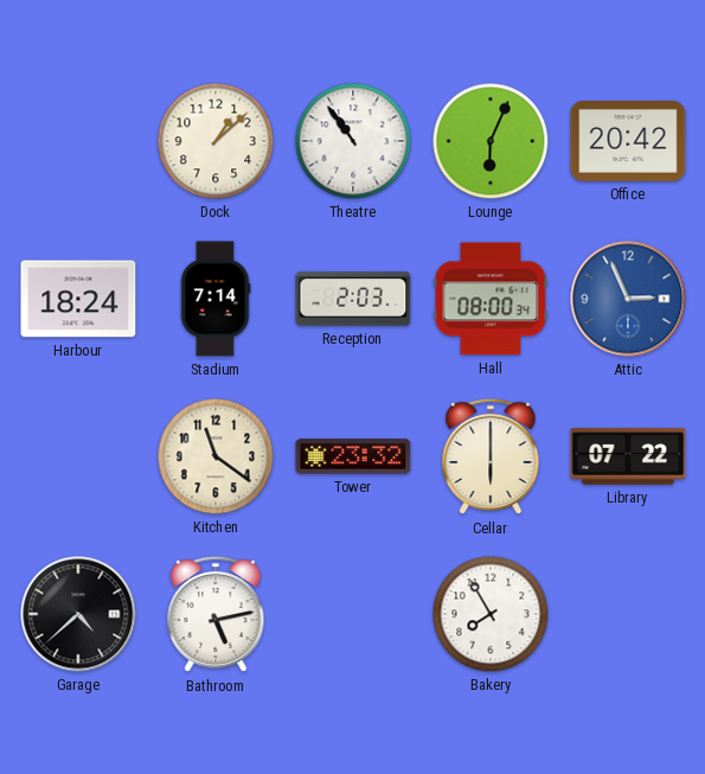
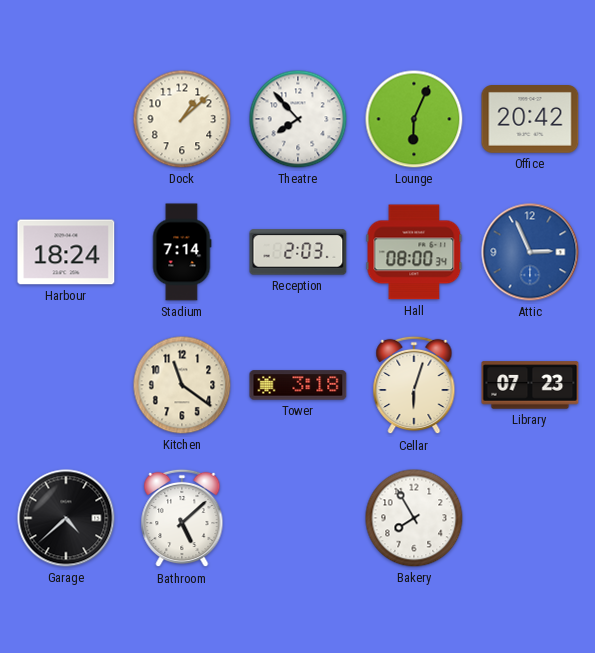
Theatre: 10:54 -> 7:53
Tower: 23:32 -> 3:18
Cellar: 6:00 -> 6:03
Library: 07:22 -> 07:23
Bathroom: 5:13 -> 5:08
